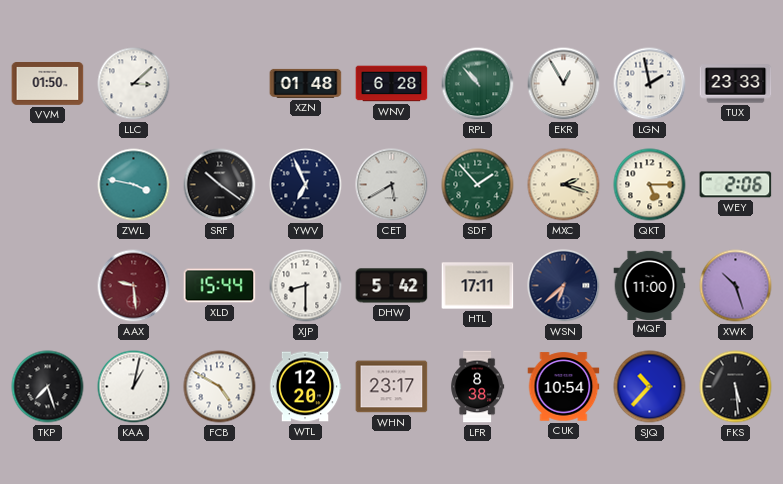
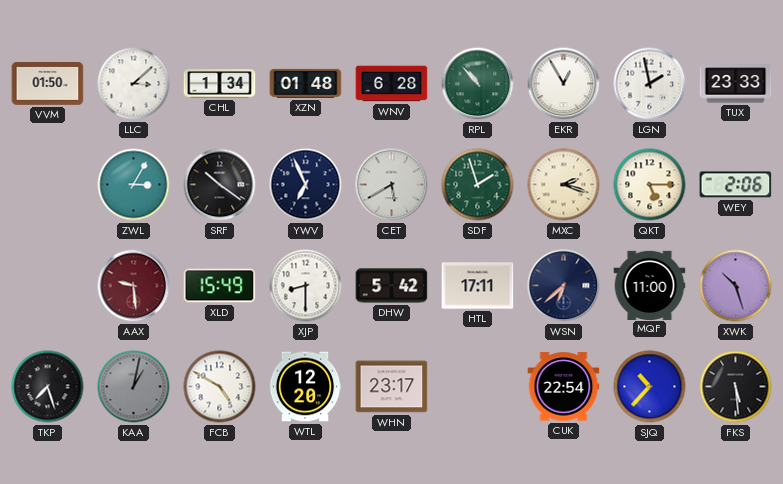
CHL: none -> 1:34
ZWL: 3:47 -> 3:05
SDF: 1:53 -> 1:57
XLD: 15:44 -> 15:49
KAA dial: white -> grey
LFR: 8:38 -> none
CUK: 10:54 -> 22:54
